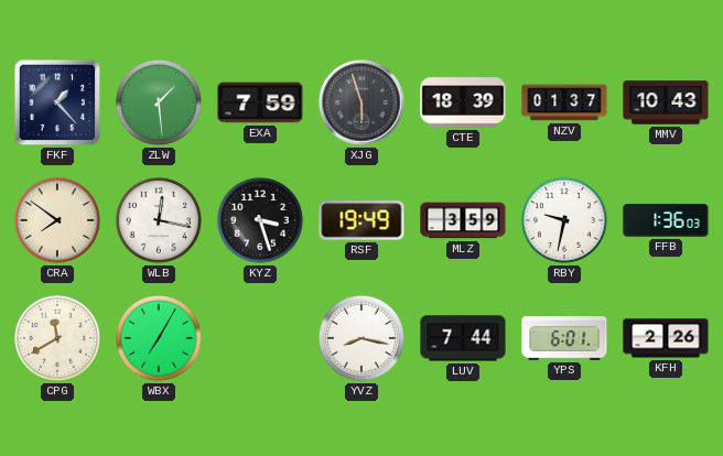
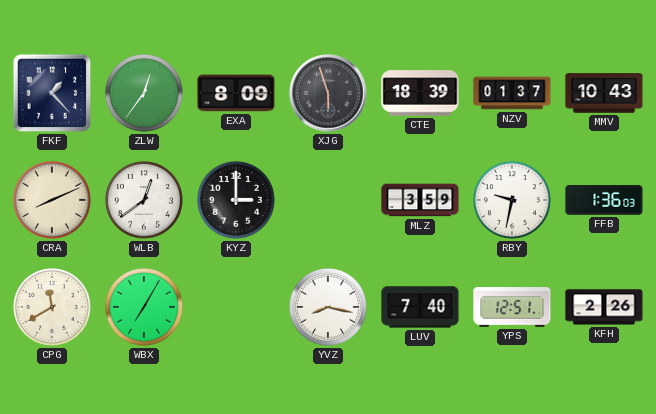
ZLW: 1:29 -> 12:36
EXA: 7:59 -> 8:09
CRA: 7:51 -> 8:11
WLB: 12:17 -> 12:39
KYZ: 3:27 -> 3:00
RSF: 19:49 -> none
LUV: 7:44 -> 7:40
YPS: 6:01 -> 12:51
